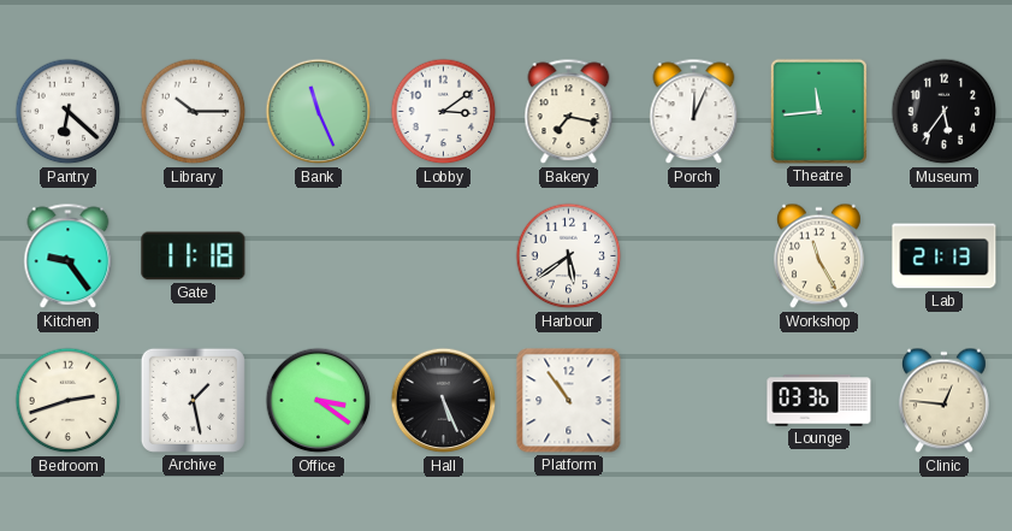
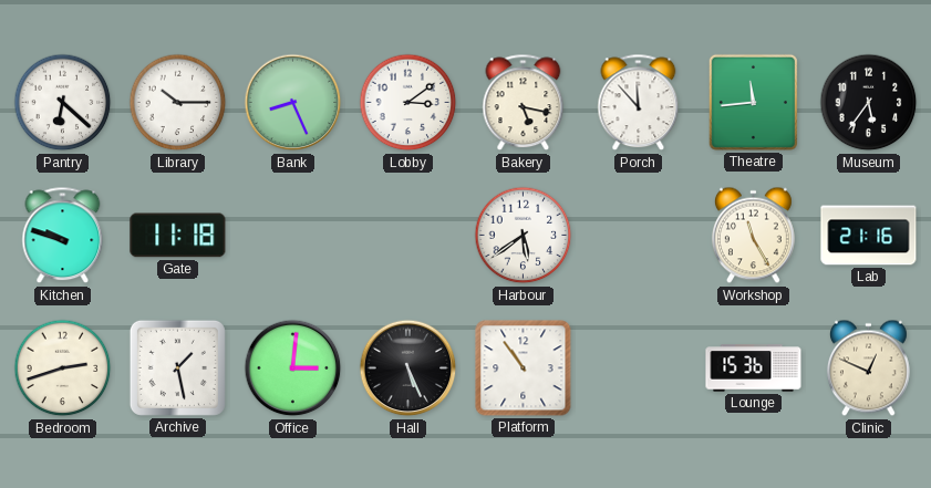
Bank: 11:26 -> 8:26
Bakery: 7:17 -> 5:17
Porch: 12:04 -> 11:53
Kitchen: 9:24 -> 9:48
Lab: 21:13 -> 21:16
Office: 3:21 -> 3:01
Lounge: 03:36 -> 15:36
Clinic: 12:46 -> 12:49
